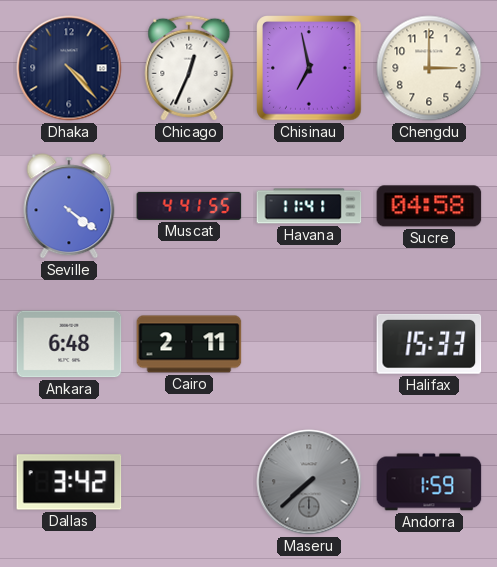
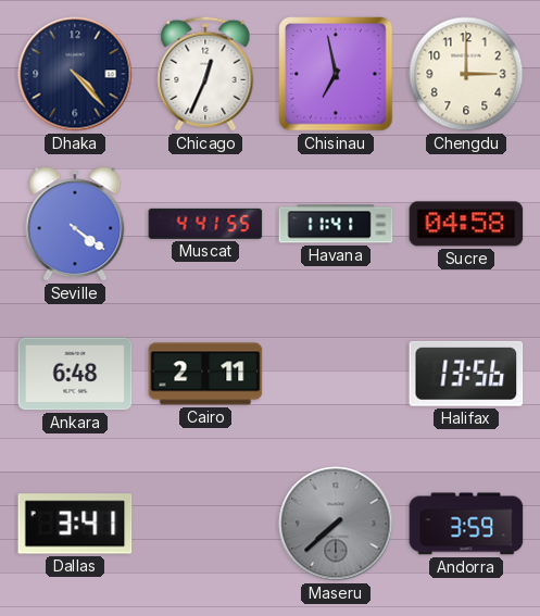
Halifax: 15:33 -> 13:56
Dallas: 3:42 -> 3:41
Andorra: 1:59 -> 3:59
